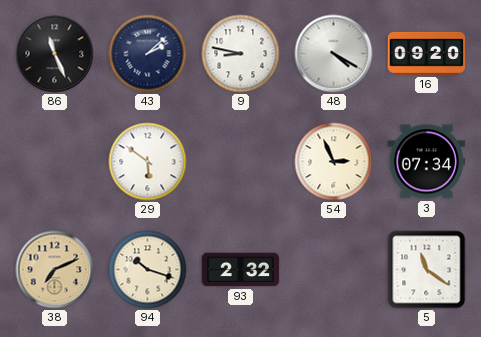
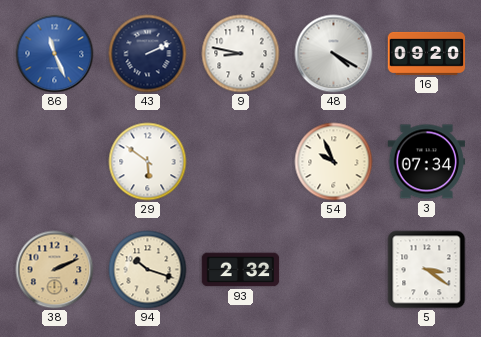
86 dial: black -> blue
43: 2:08 -> 2:11
54: 2:56 -> 9:56
38: 7:11 -> 2:11
5: 11:21 -> 3:21
